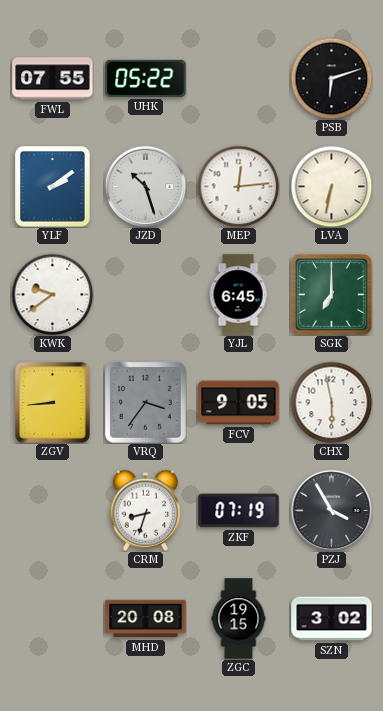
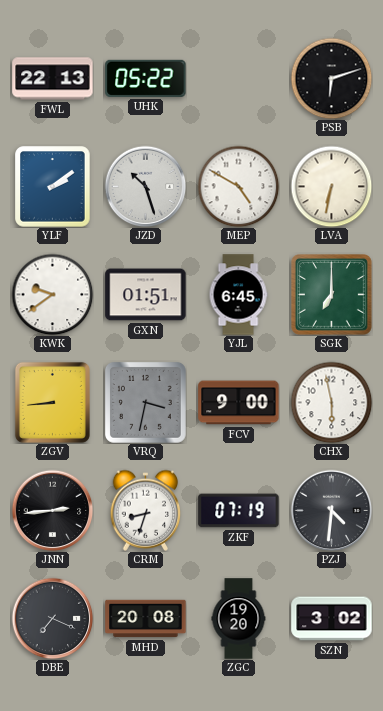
FWL: 07:55 -> 22:13
MEP: 12:14 -> 4:50
GXN: none -> 01:51
VRQ: 3:36 -> 3:32
FCV: 9:05 -> 9:00
JNN: none -> 2:44
PZJ: 3:55 -> 4:31
DBE: none -> 7:19
ZGC: 19:15 -> 19:20
